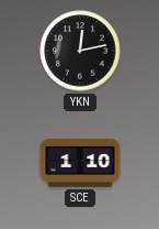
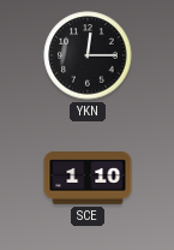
YKN: 12:13 -> 12:15
